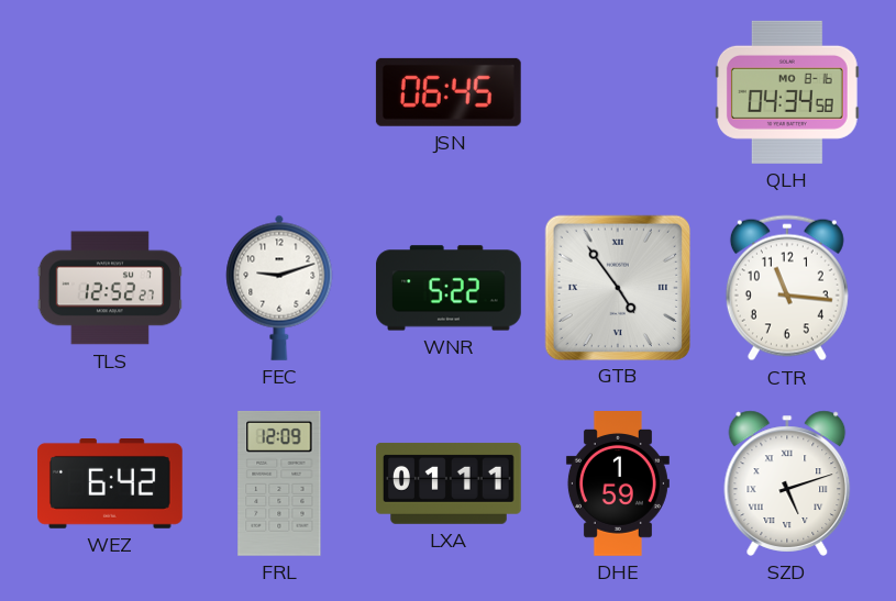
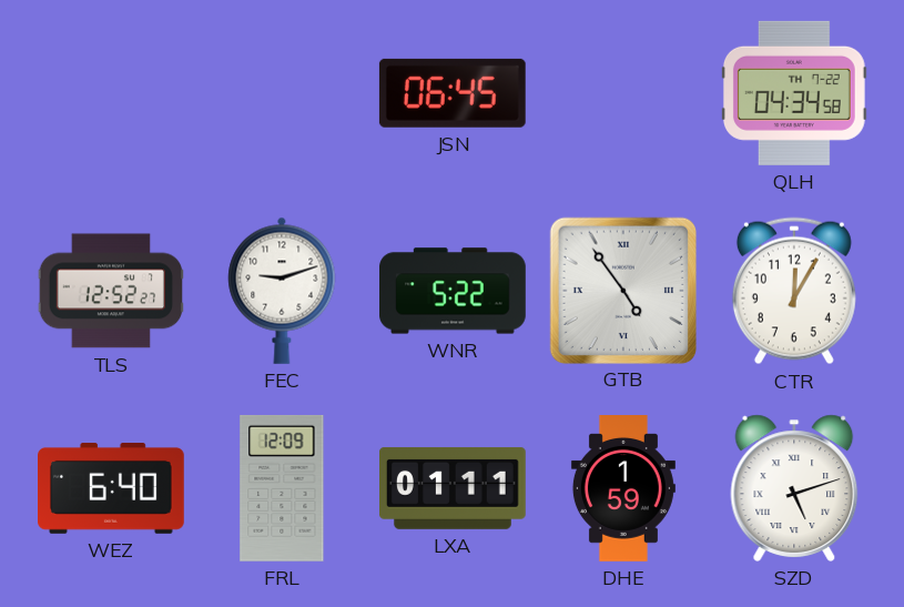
QLH date: MO 8-16 -> TH 7-22
CTR: 11:16 -> 12:05
WEZ: 6:42 -> 6:40
